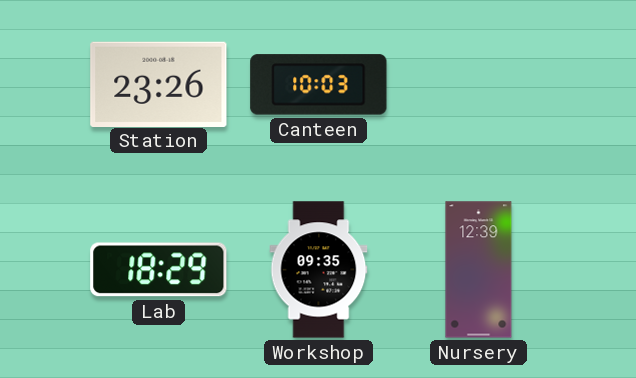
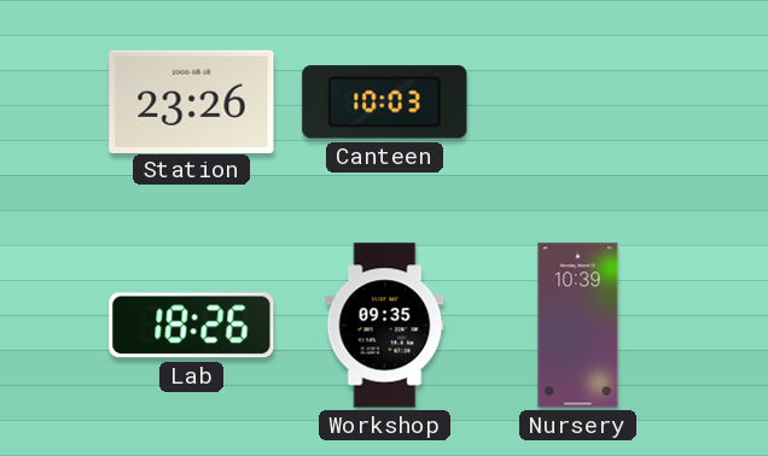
Lab: 18:29 -> 18:26
Nursery: 12:39 -> 10:39
